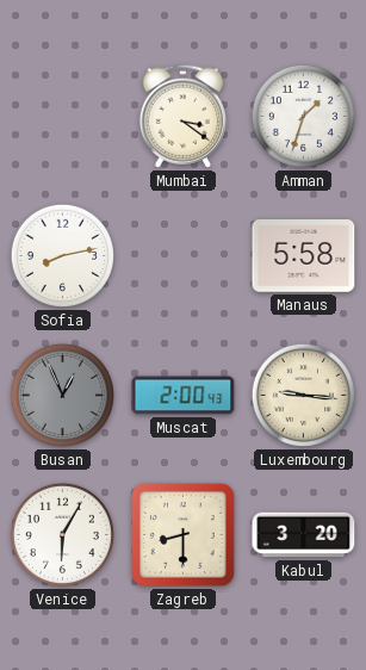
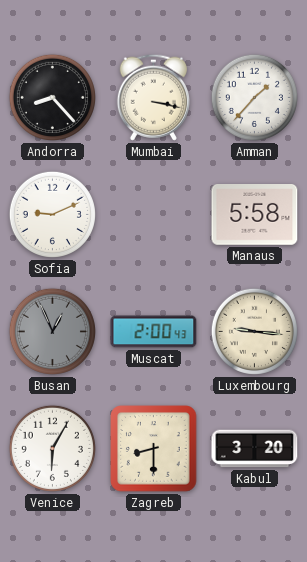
Andorra: none -> 8:23
Mumbai: 3:21 -> 3:17
Amman: 1:33 -> 1:37
Sofia: 8:13 -> 9:11
